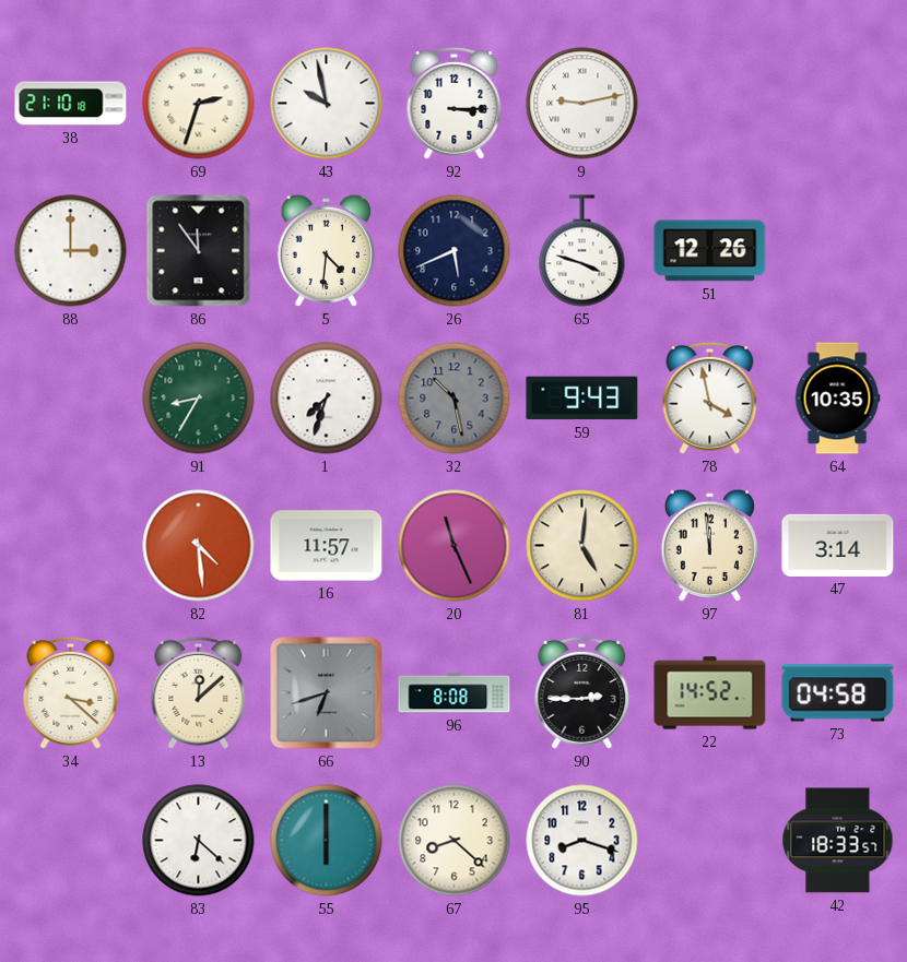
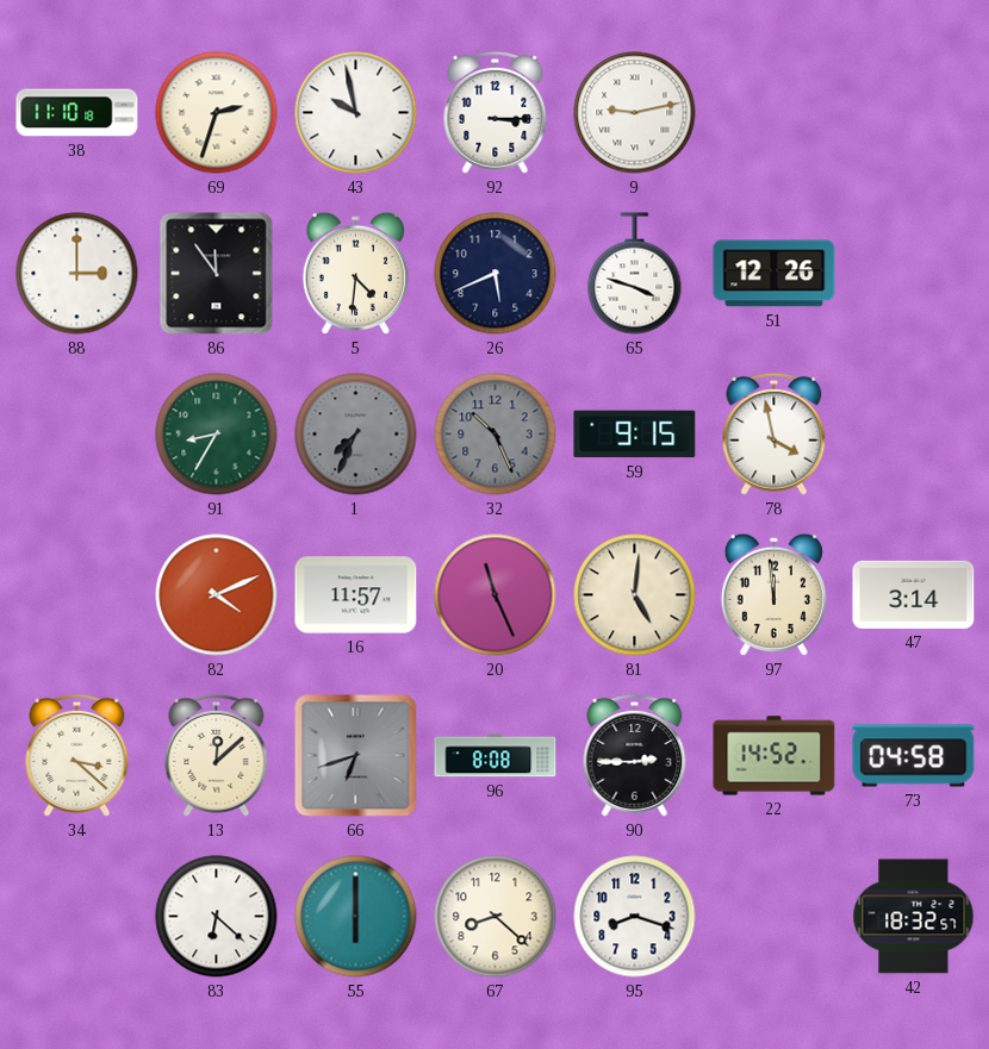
38: 21:10 -> 11:10
1: 7:33 -> 7:34
1 dial: white -> grey
32: 10:28 -> 10:26
59: 9:43 -> 9:15
64: 10:35 -> none
82: 4:29 -> 4:11
42: 18:33 -> 18:32
